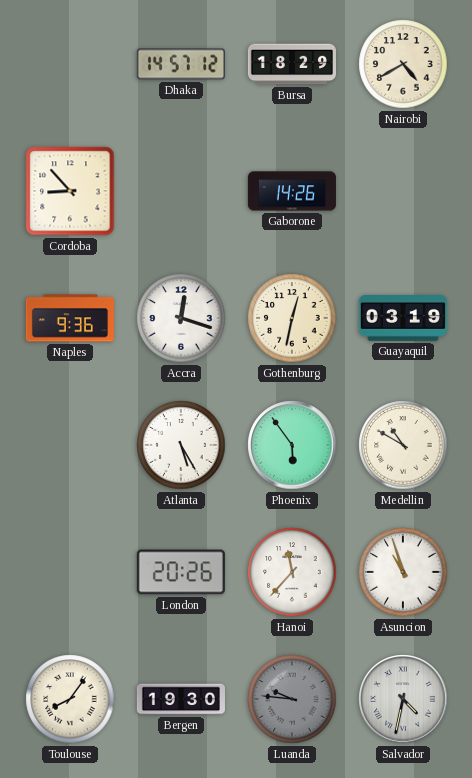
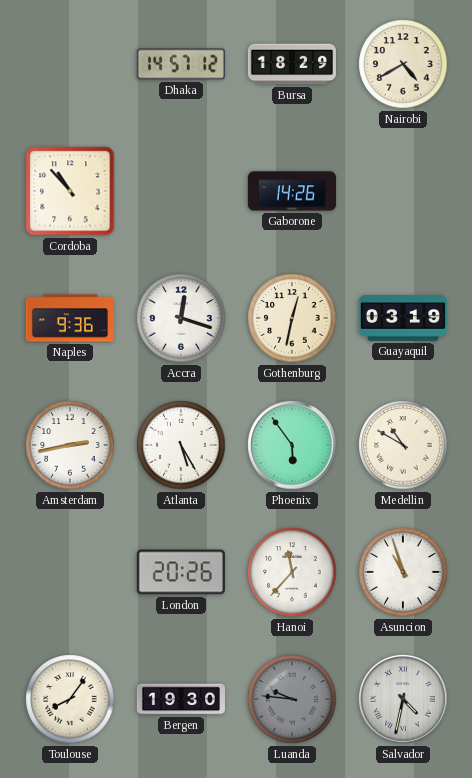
Cordoba: 8:53 -> 10:53
Amsterdam: none -> 2:43
